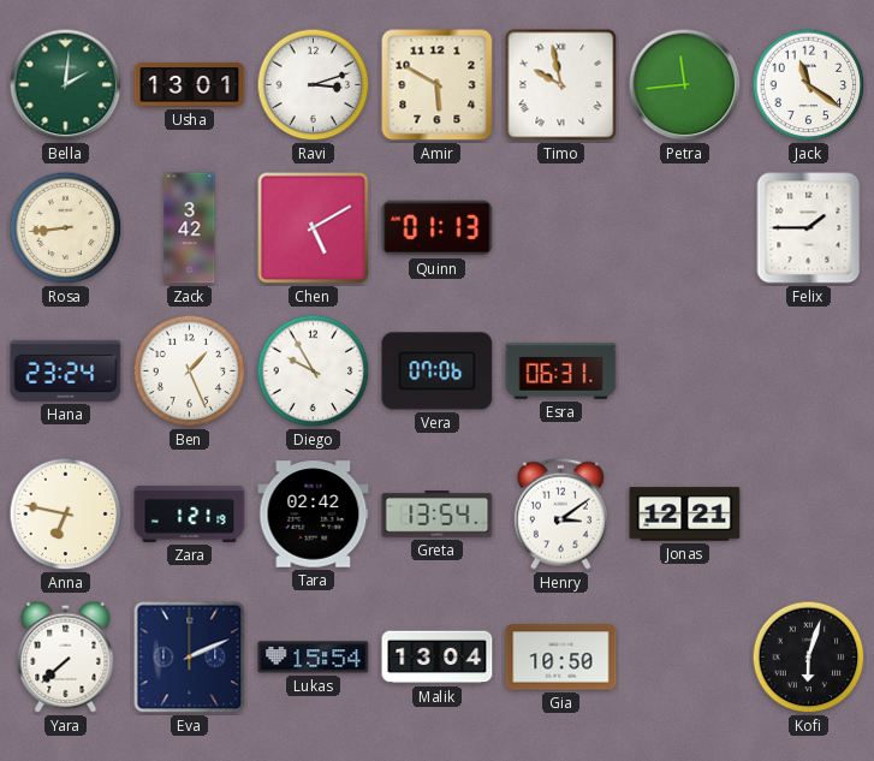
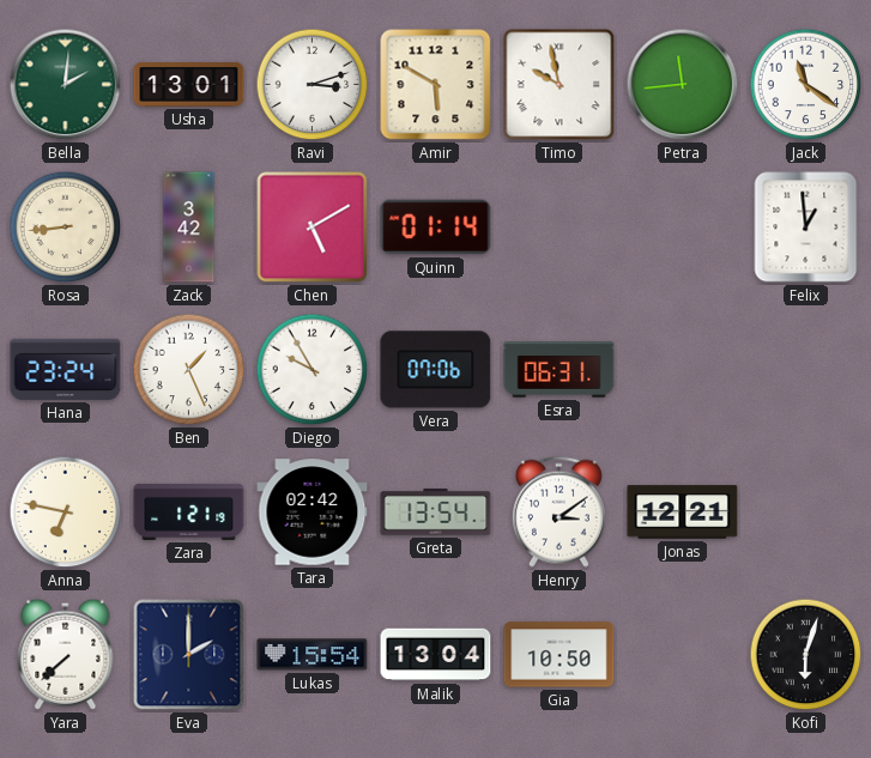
Quinn: 01:13 -> 01:14
Felix: 1:45 -> 12:59
Eva: 2:11 -> 2:00
